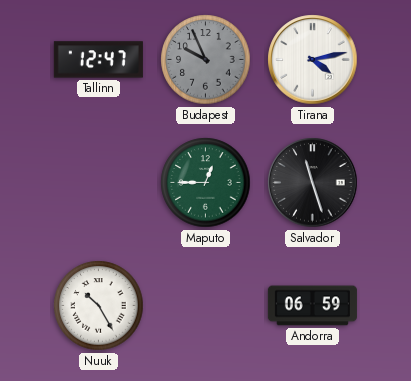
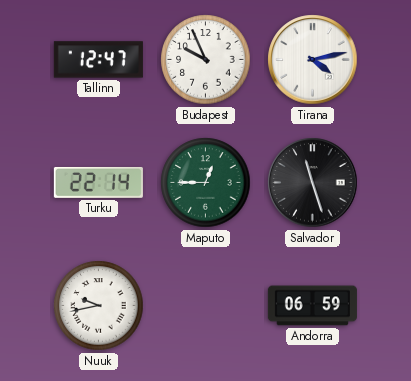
Budapest dial: grey -> white
Turku: none -> 22:14
Nuuk: 10:25 -> 9:43
